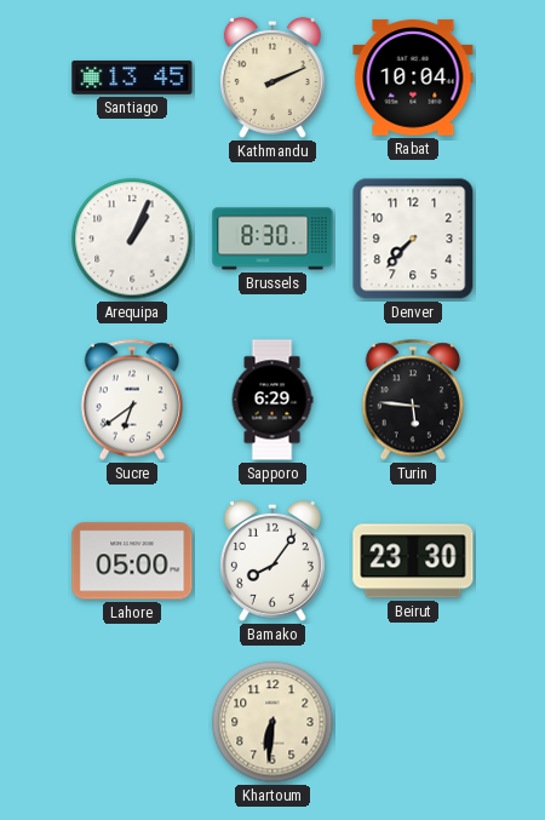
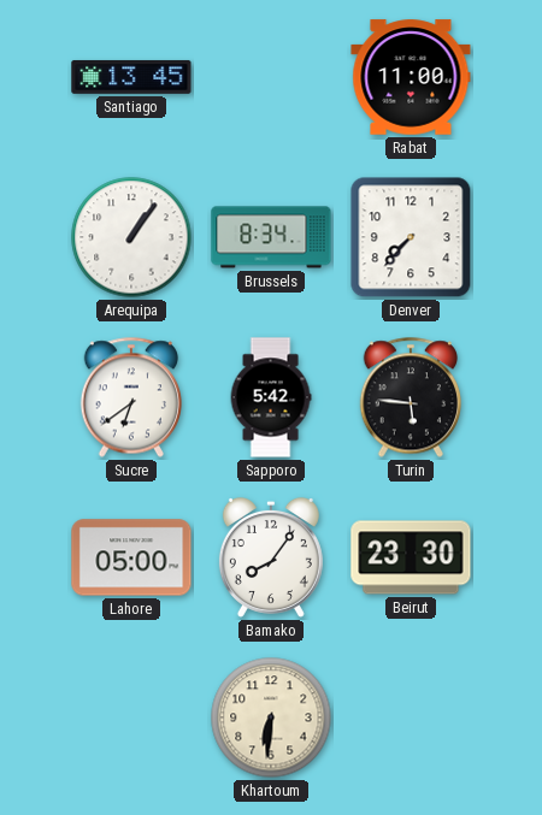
Kathmandu: 2:11 -> none
Rabat: 10:04 -> 11:00
Arequipa: 1:04 -> 1:06
Brussels: 8:30 -> 8:34
Sapporo: 6:29 -> 5:42
